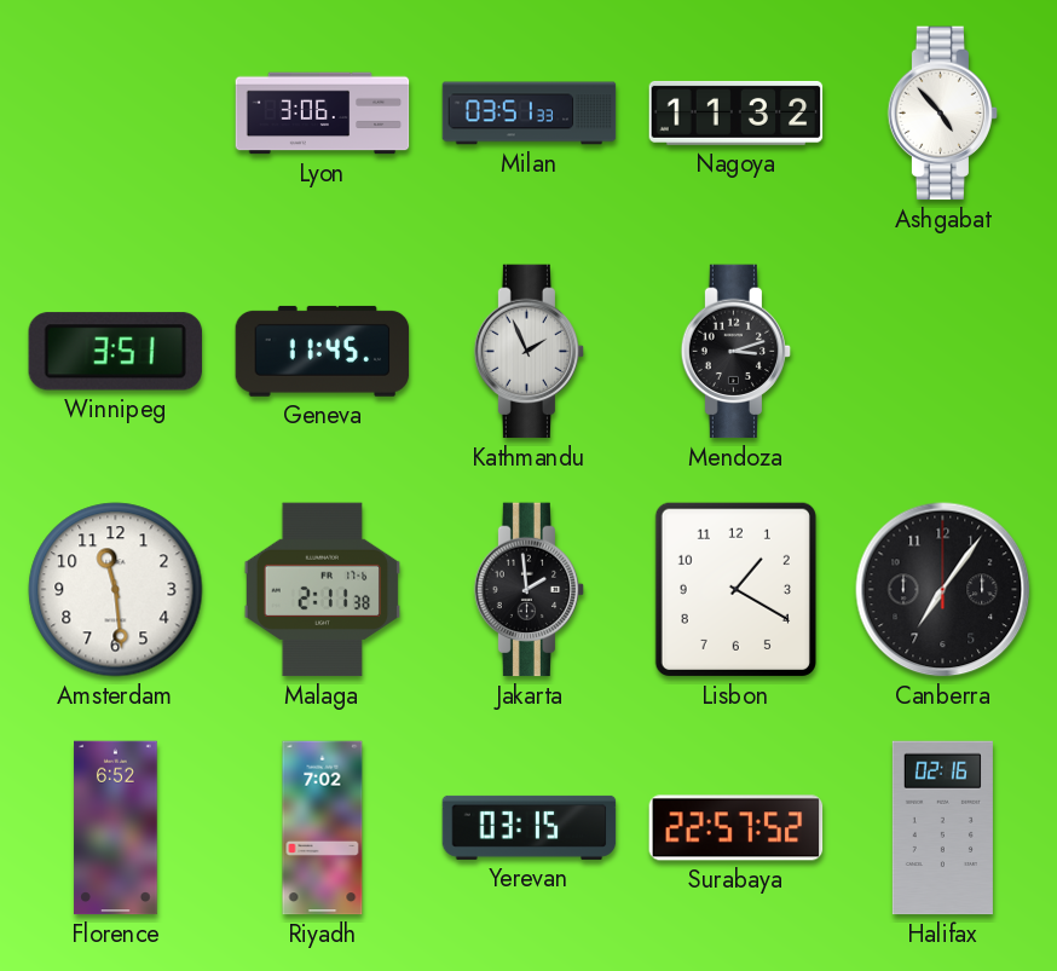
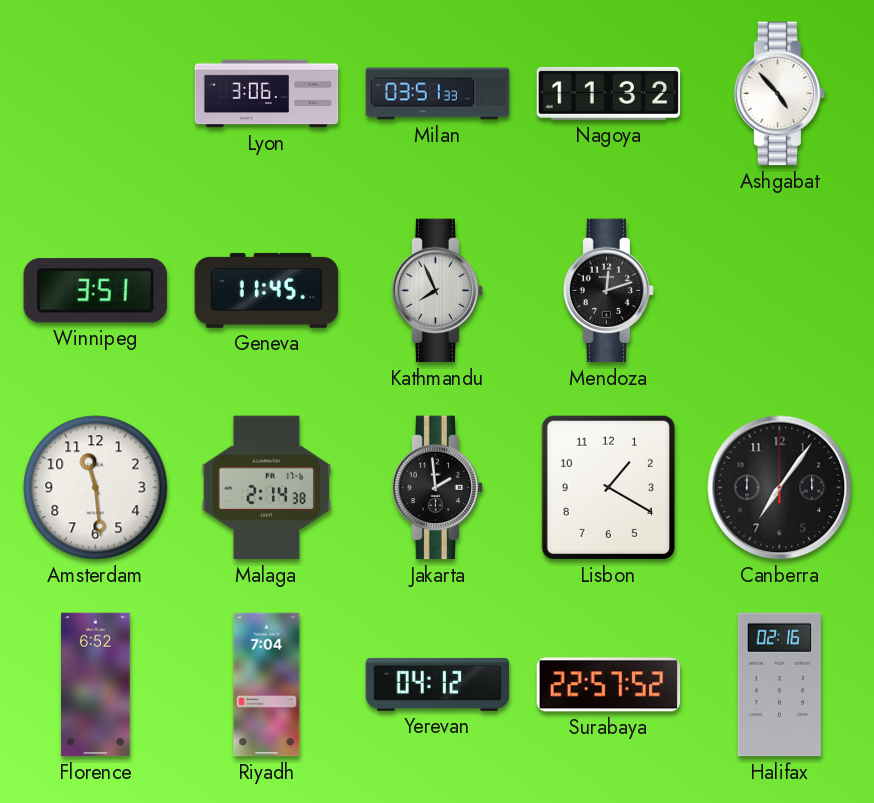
Kathmandu: 1:56 -> 7:56
Mendoza: 3:12 -> 12:12
Malaga: 2:11 -> 2:14
Riyadh: 7:02 -> 7:04
Yerevan: 03:15 -> 04:12
